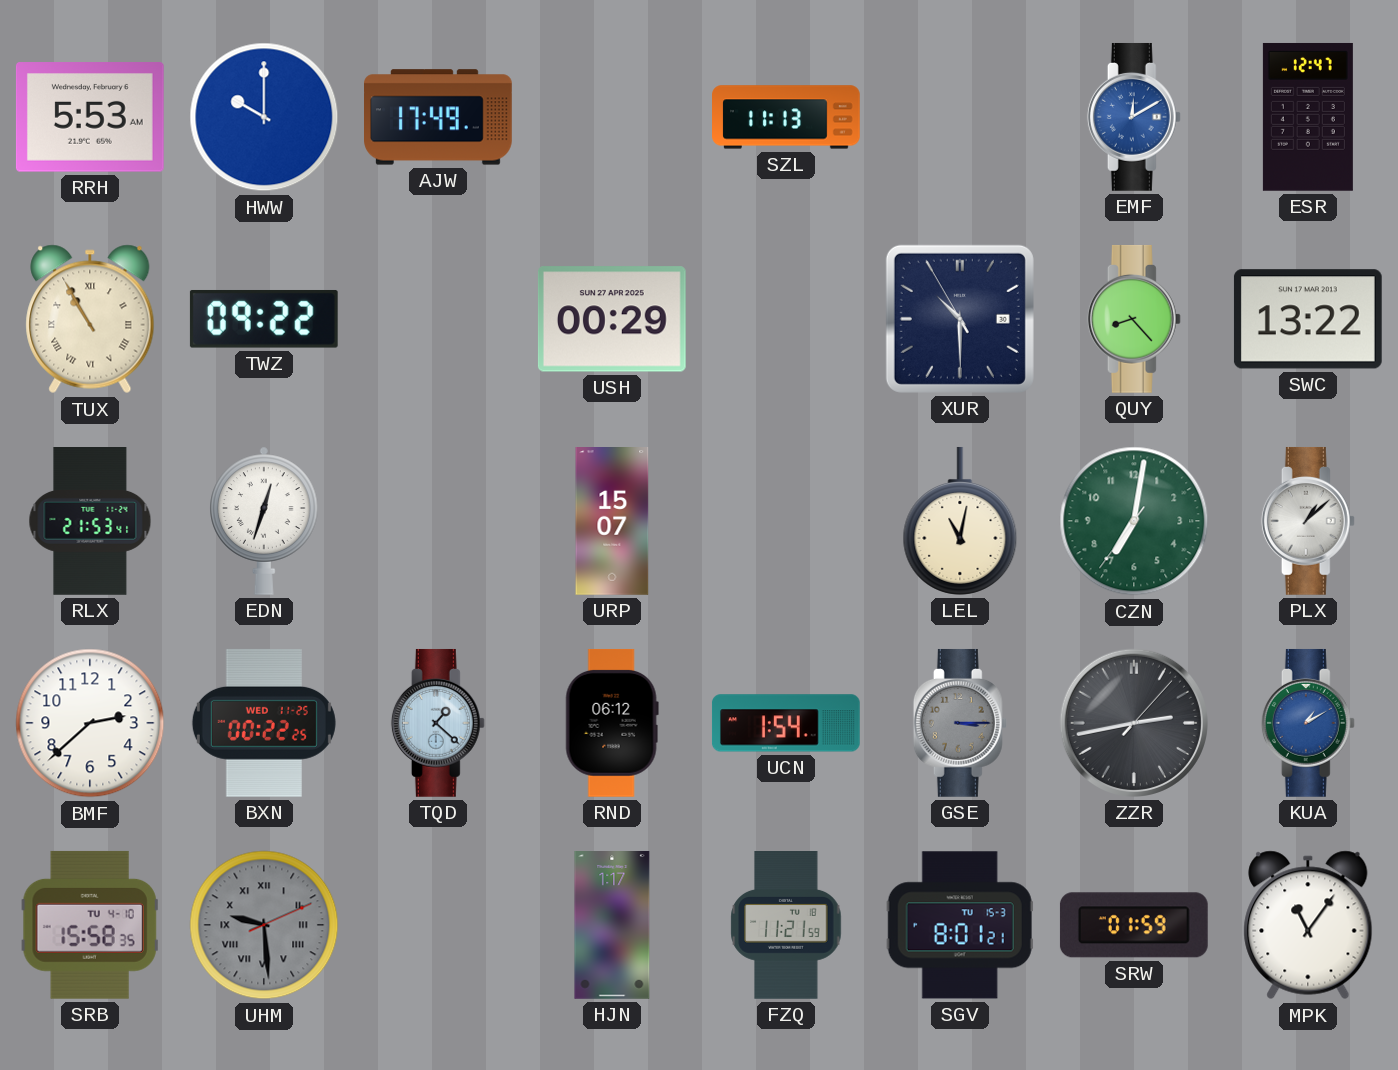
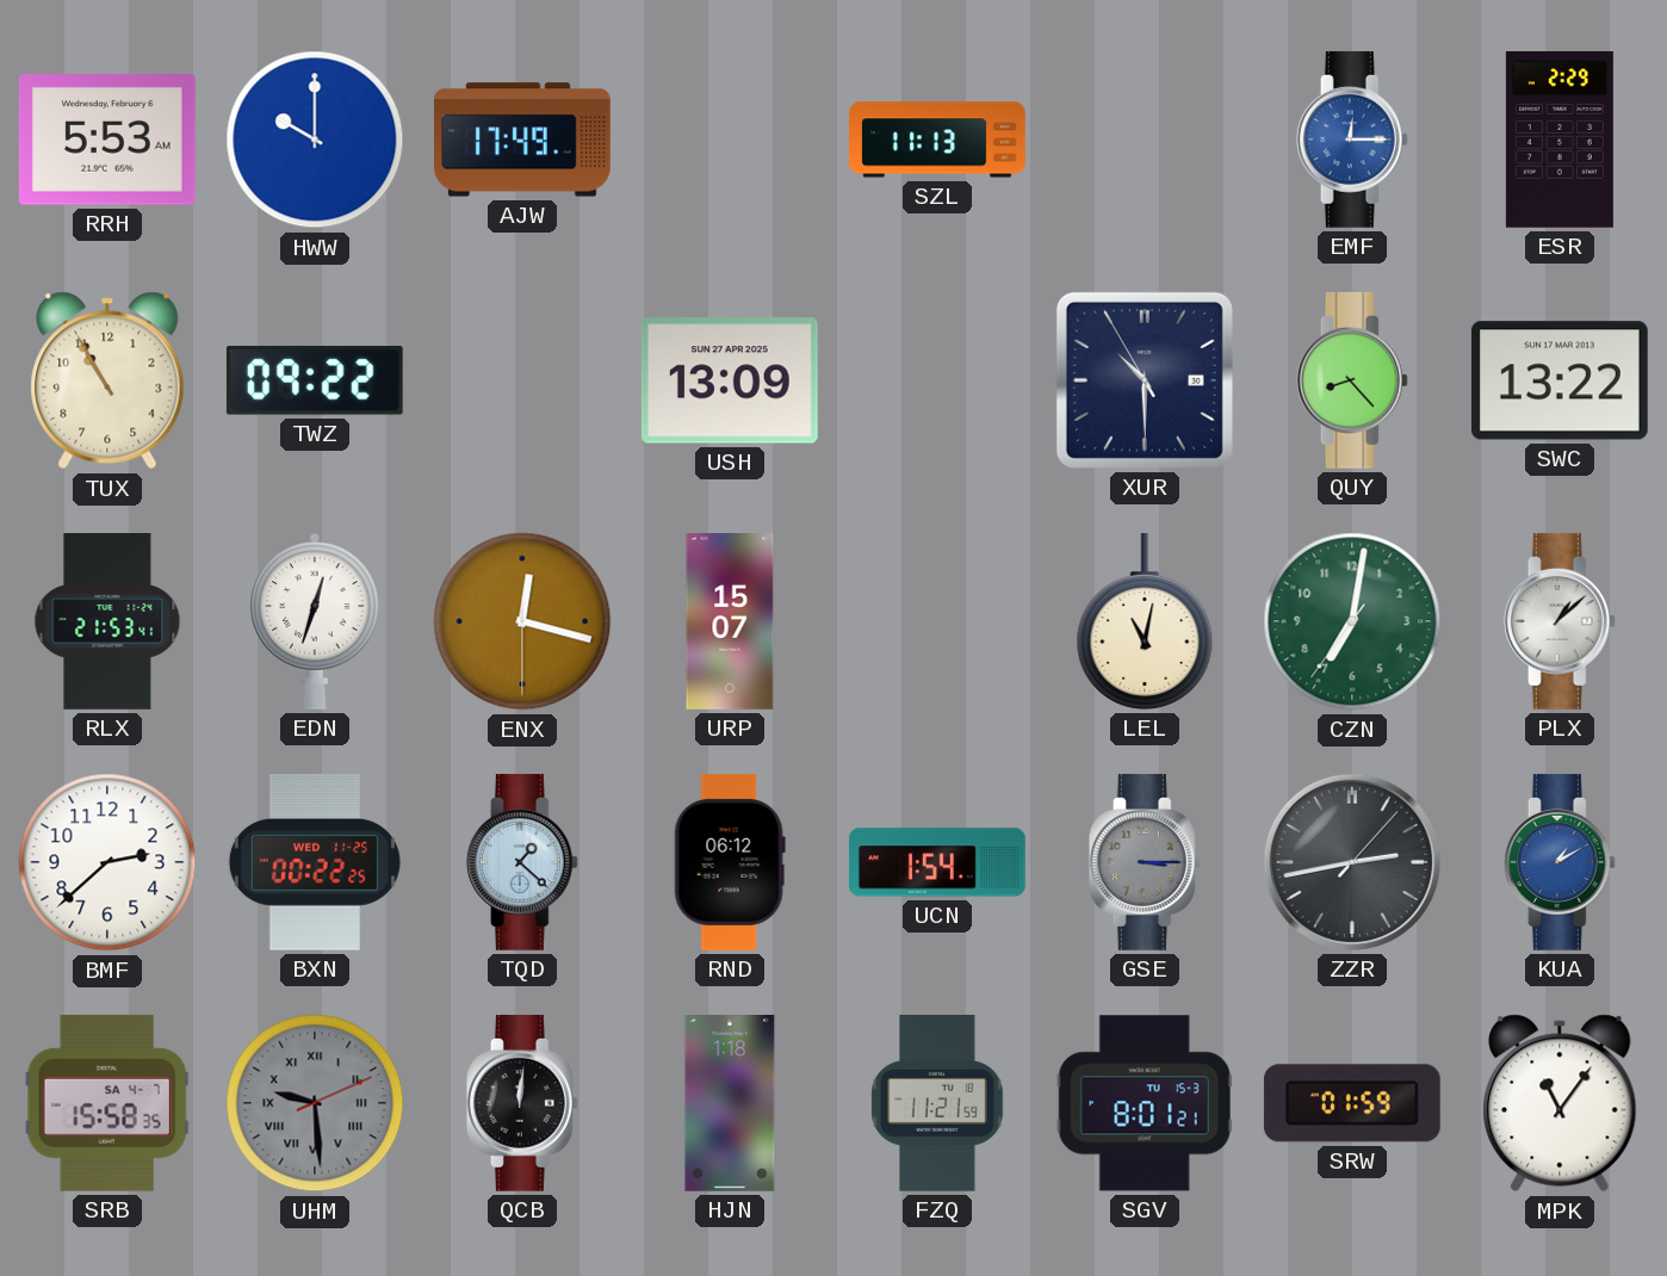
EMF: 12:10 -> 12:15
ESR: 12:47 -> 2:29
TUX numerals: Roman -> Arabic
USH: 00:29 -> 13:09
ENX: none -> 12:17
SRB date: TU 4-10 -> SA 4-7
QCB: none -> 12:01
HJN: 1:17 -> 1:18
